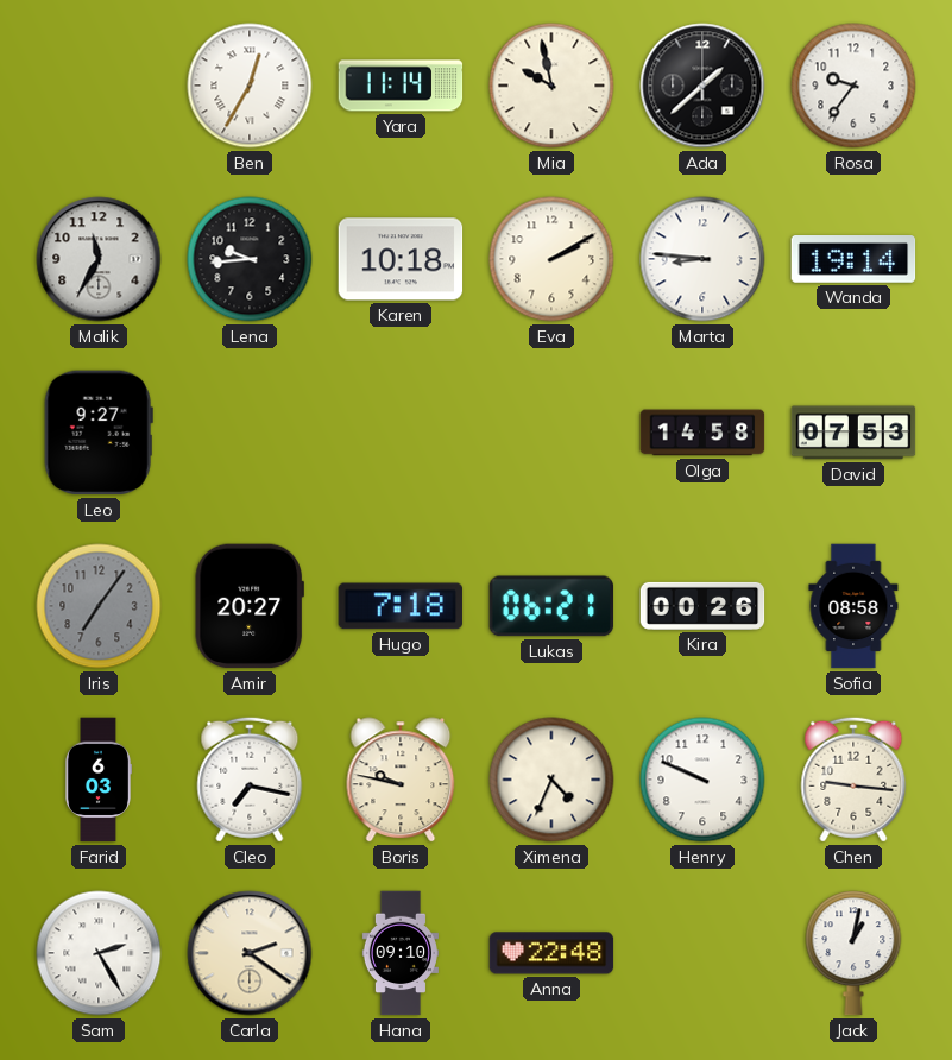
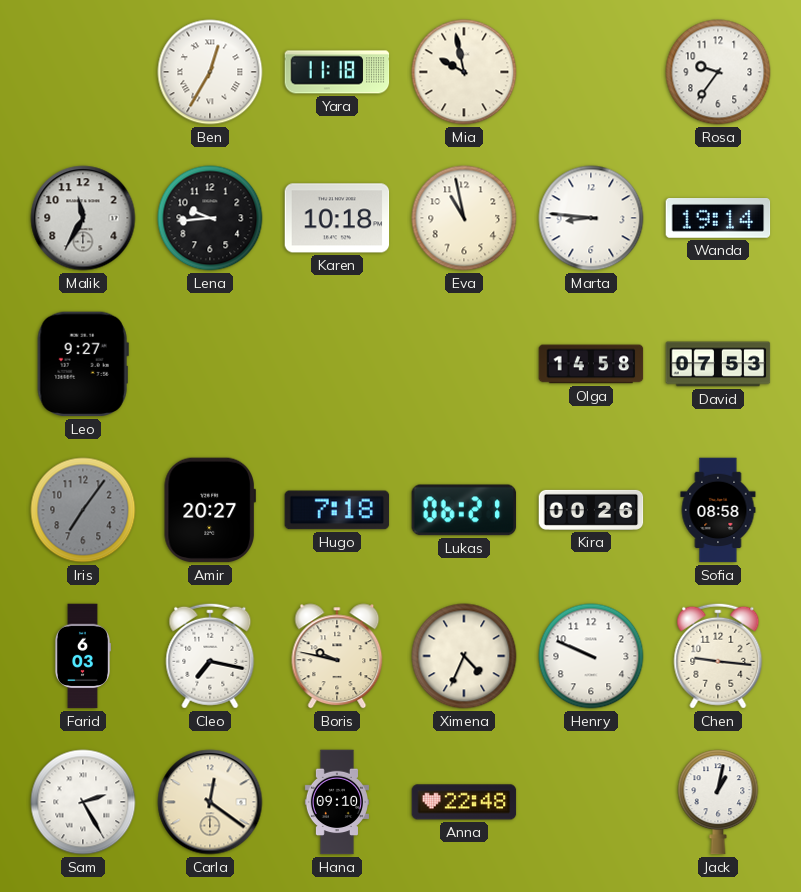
Yara: 11:14 -> 11:18
Ada: 1:38 -> none
Eva: 2:10 -> 10:58
Carla: 2:21 -> 12:21
